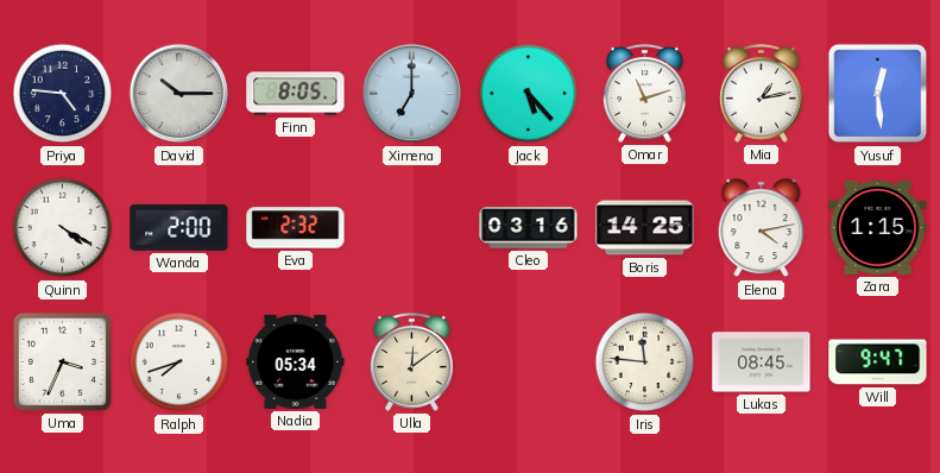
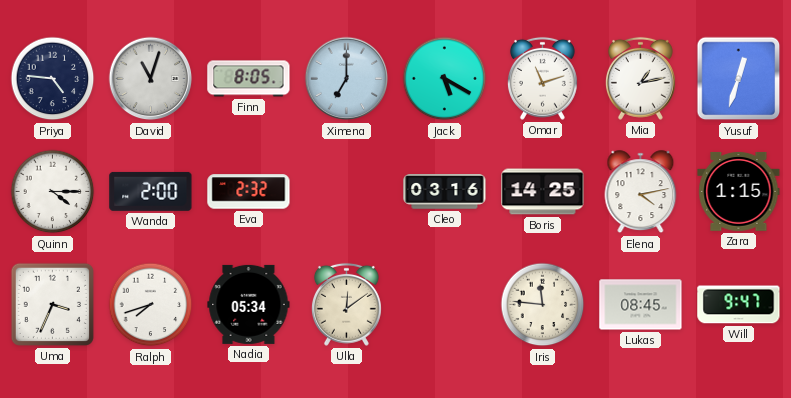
David: 10:15 -> 11:03
Jack: 5:23 -> 5:20
Yusuf: 12:29 -> 12:33
Quinn: 4:20 -> 4:15
